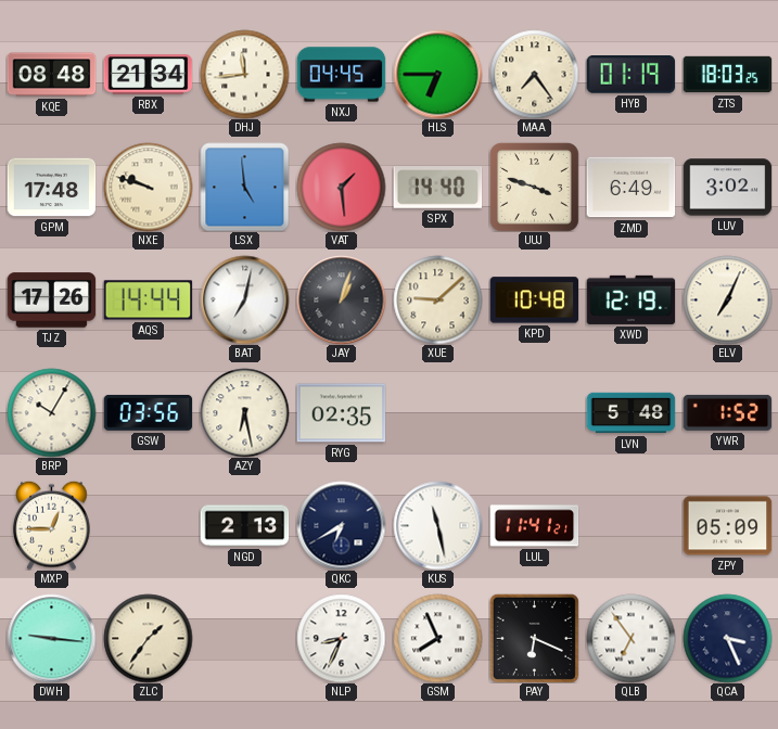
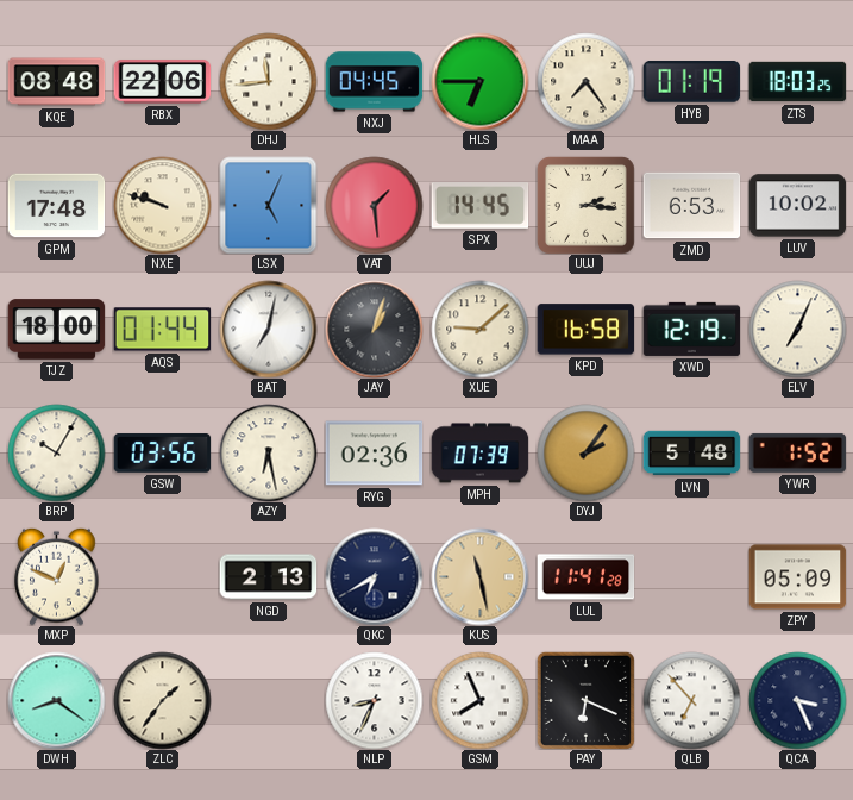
RBX: 21:34 -> 22:06
LSX: 4:59 -> 5:04
SPX: 14:40 -> 14:45
UUJ: 3:48 -> 2:16
ZMD: 6:49 -> 6:53
LUV: 3:02 -> 10:02
TJZ: 17:26 -> 18:00
AQS: 14:44 -> 01:44
KPD: 10:48 -> 16:58
RYG: 02:35 -> 02:36
MPH: none -> 07:39
DYJ: none -> 2:06
MXP: 12:45 -> 12:49
KUS dial: white -> champagne
LUL: 11:41:21 -> 11:41:28
DWH: 9:16 -> 8:21
QLB: 6:54 -> 6:53
